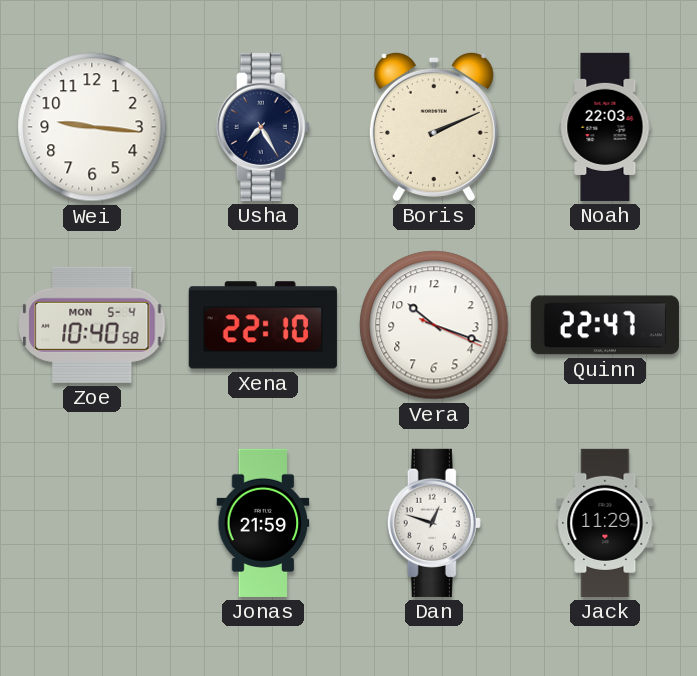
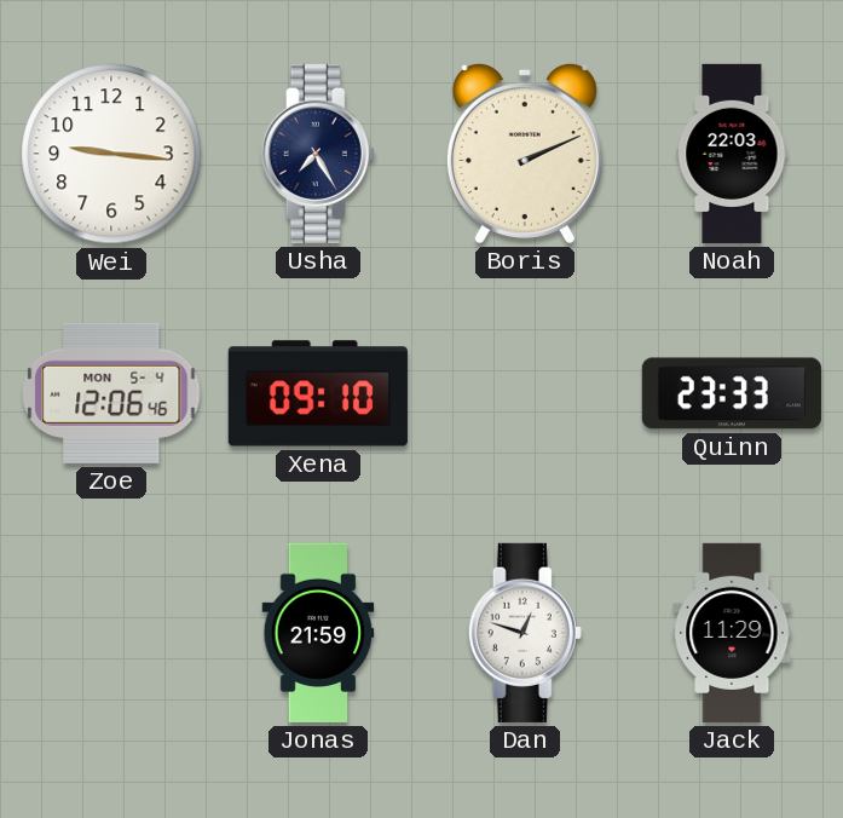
Zoe: 10:40 -> 12:06
Xena: 22:10 -> 09:10
Vera: 10:18 -> none
Quinn: 22:47 -> 23:33
